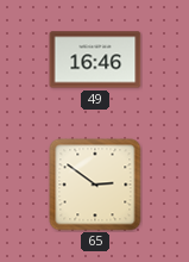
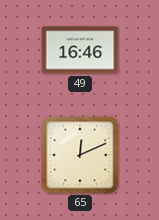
65: 2:51 -> 12:11
